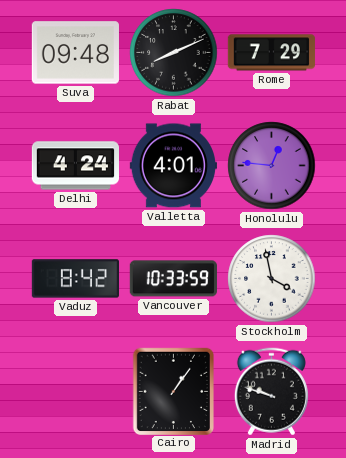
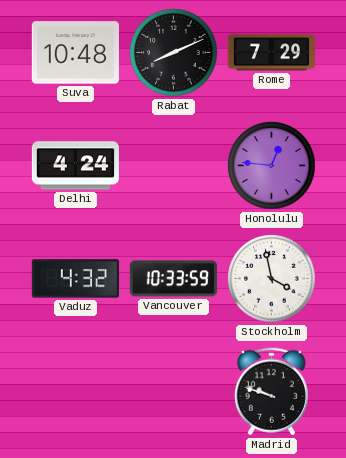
Suva: 09:48 -> 10:48
Valletta: 4:01 -> none
Vaduz: 8:42 -> 4:32
Cairo: 1:06 -> none
